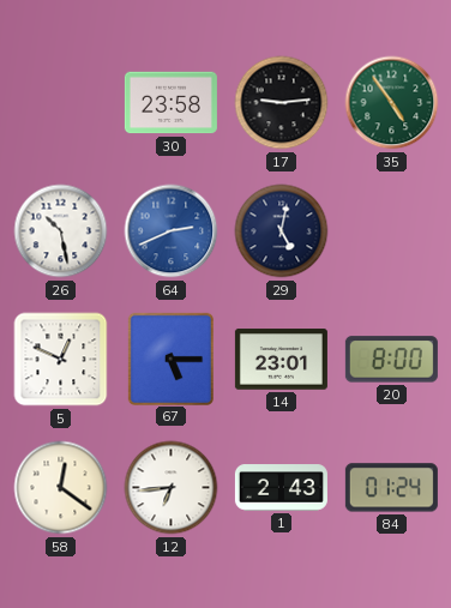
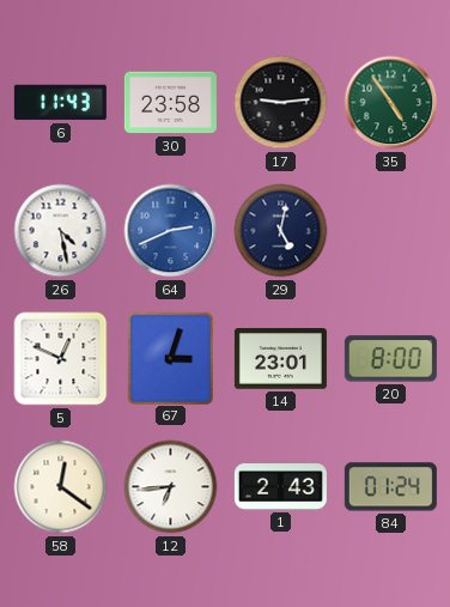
6: none -> 11:43
26: 10:28 -> 4:28
67: 5:15 -> 3:03
